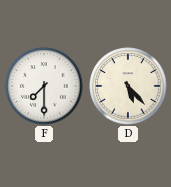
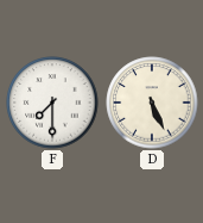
D: 5:23 -> 5:26
